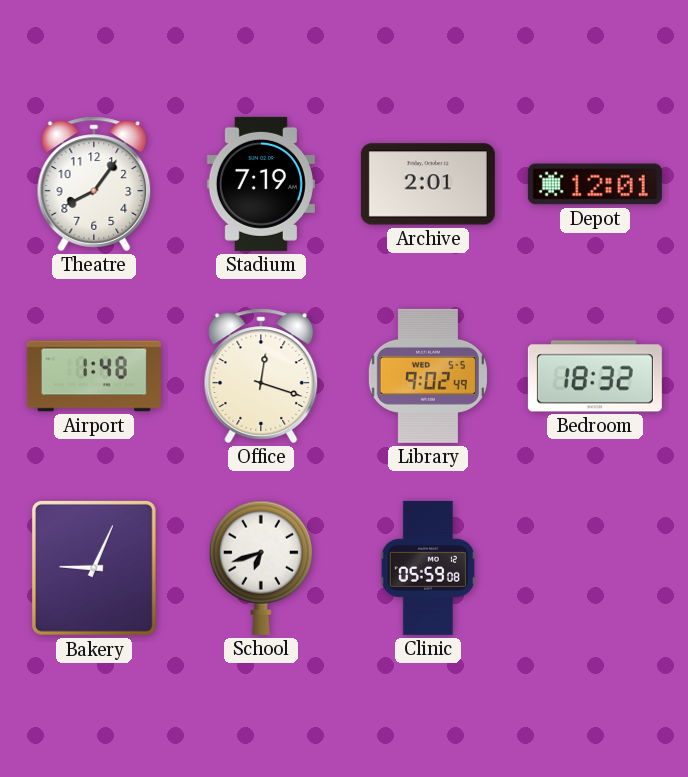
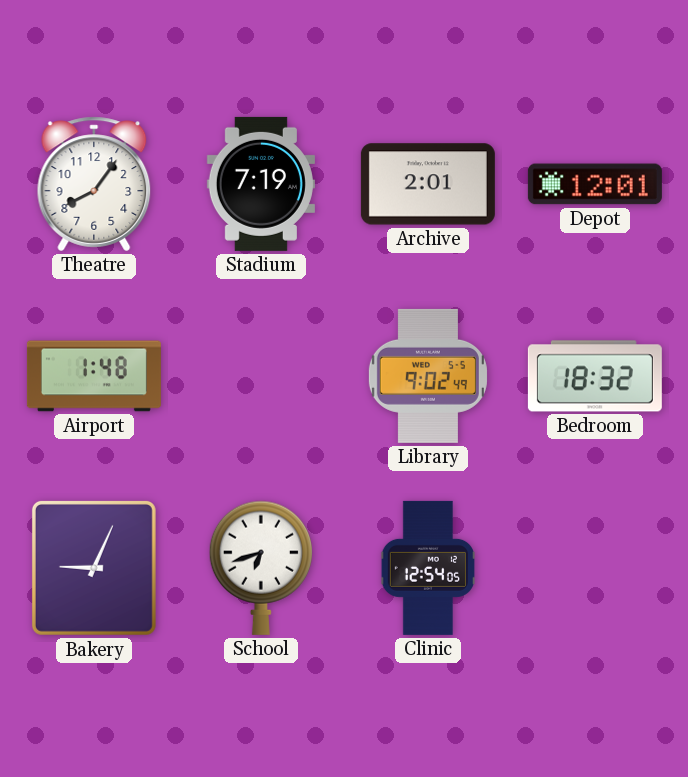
Office: 12:18 -> none
Clinic: 05:59 -> 12:54
